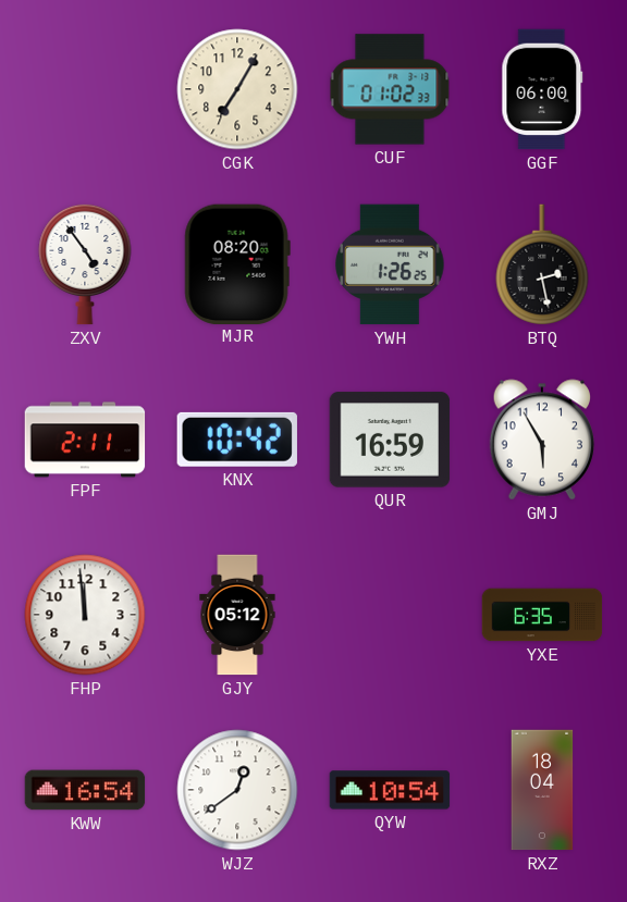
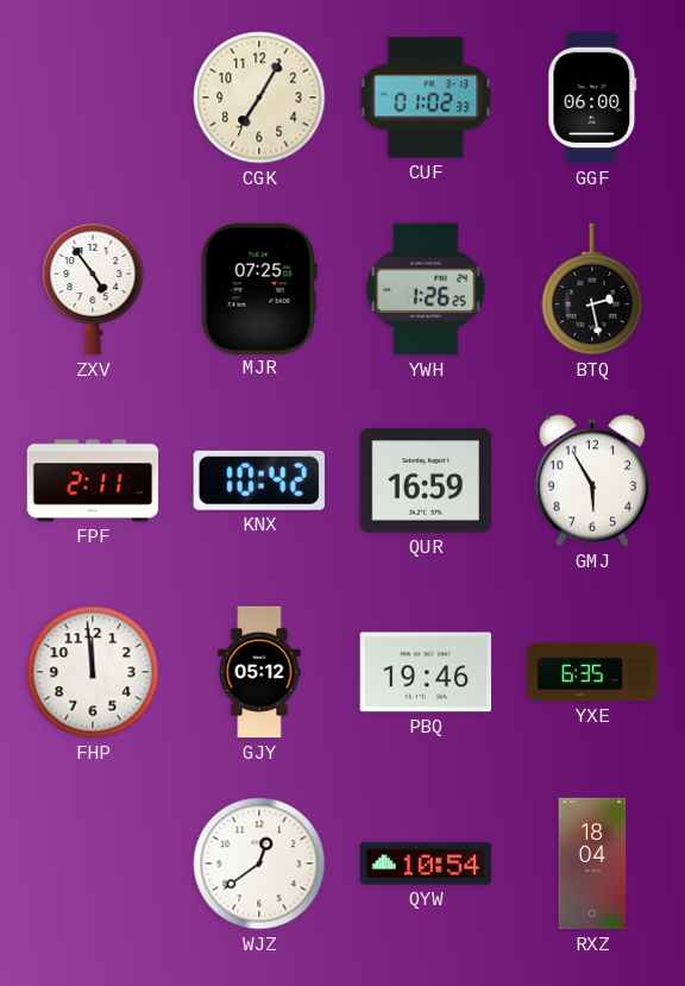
MJR: 08:20 -> 07:25
PBQ: none -> 19:46
KWW: 16:54 -> none
